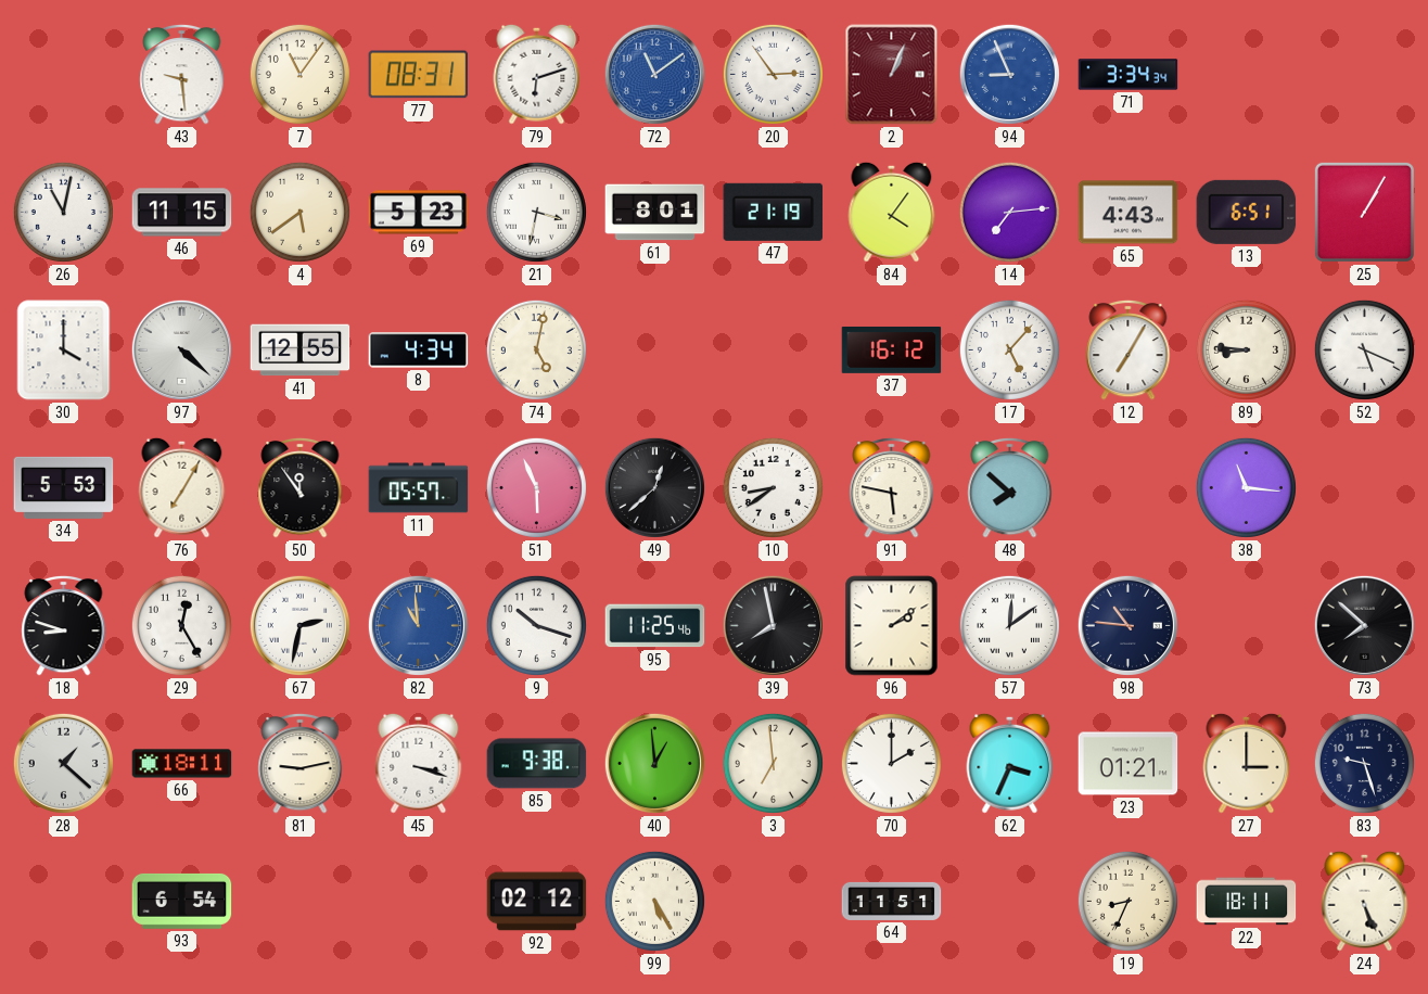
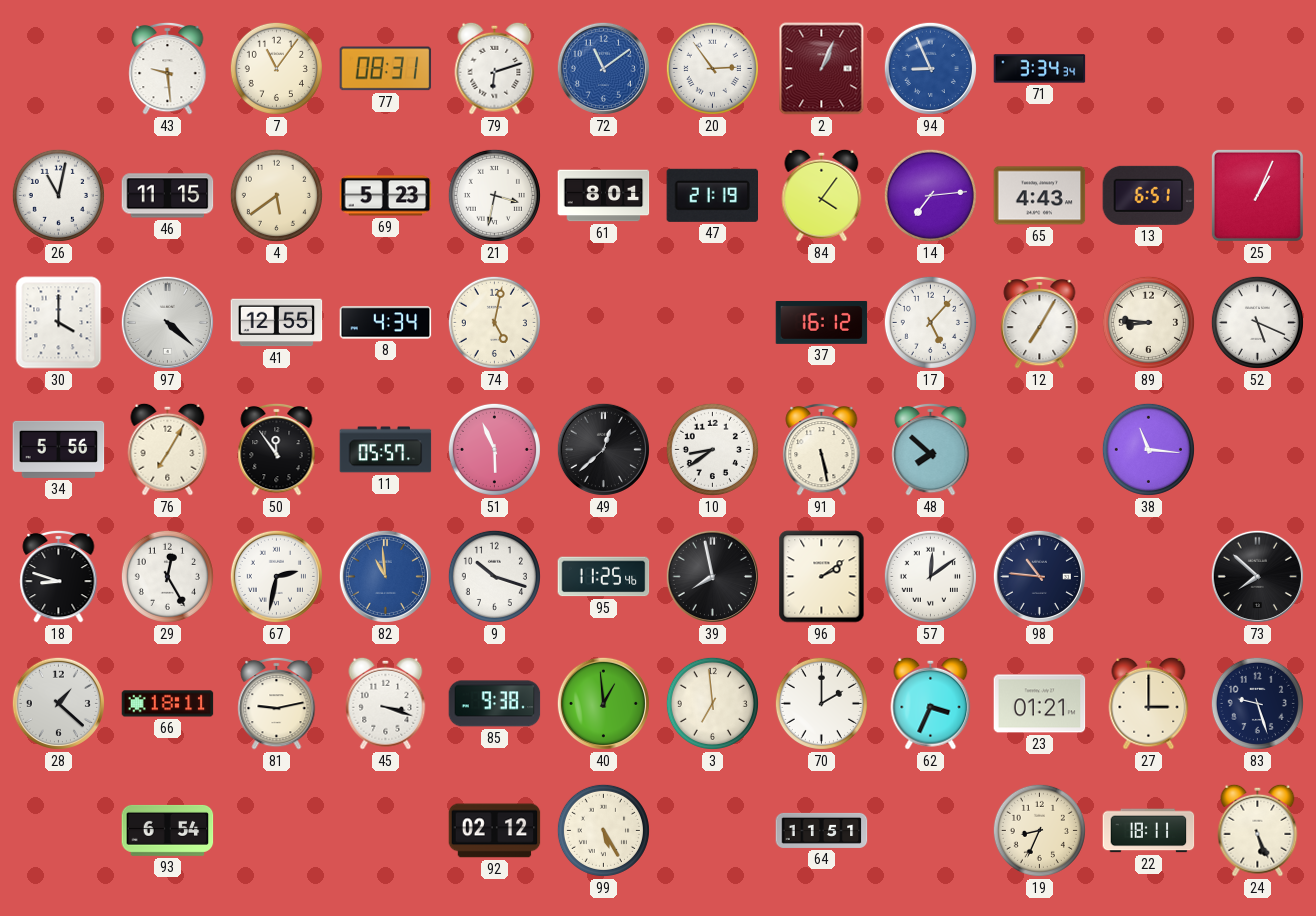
25: 1:05 -> 1:04
34: 5:53 -> 5:56
91: 5:47 -> 5:28
